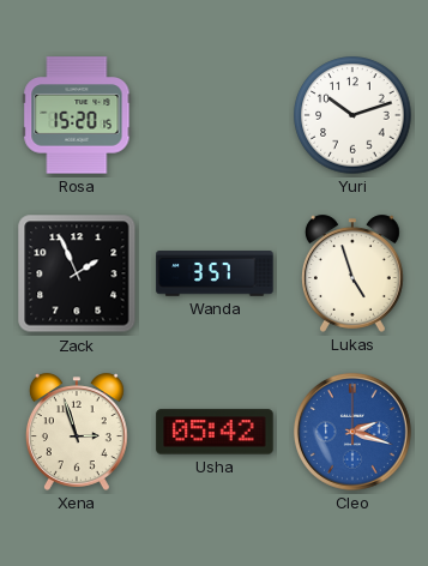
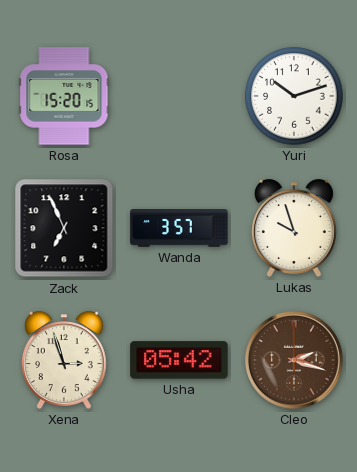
Zack: 1:56 -> 6:56
Lukas: 4:57 -> 9:57
Cleo dial: blue -> brown
